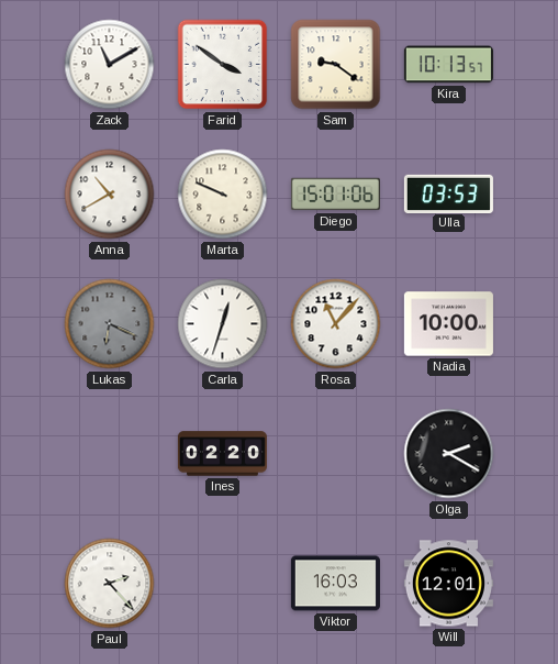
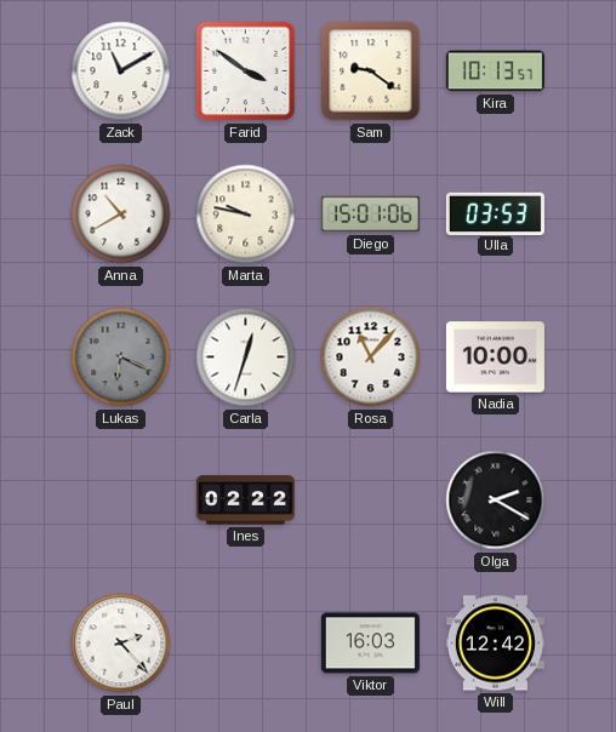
Marta: 9:49 -> 9:47
Ines: 02:20 -> 02:22
Will: 12:01 -> 12:42
